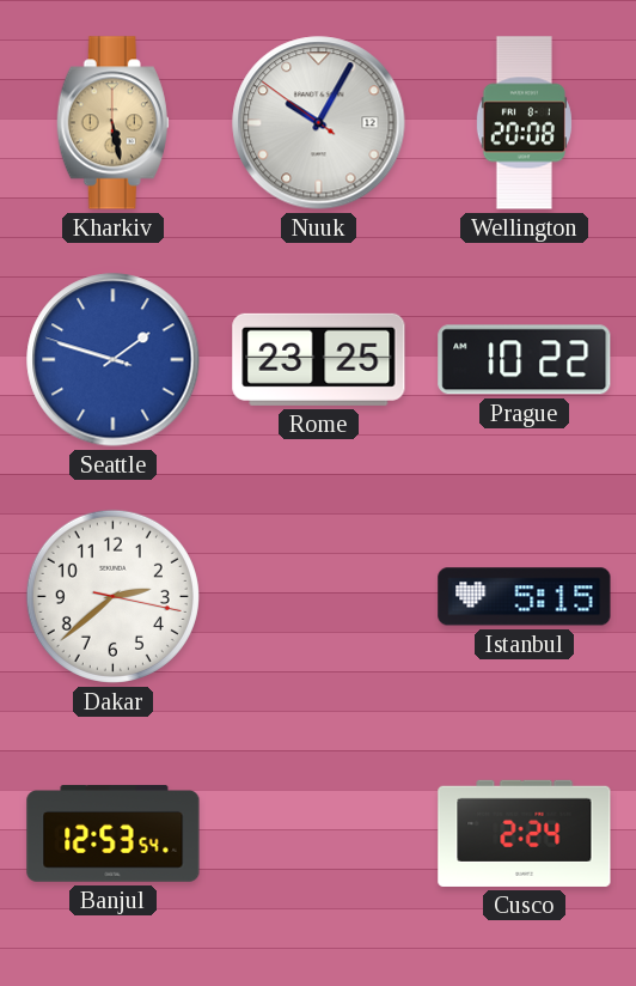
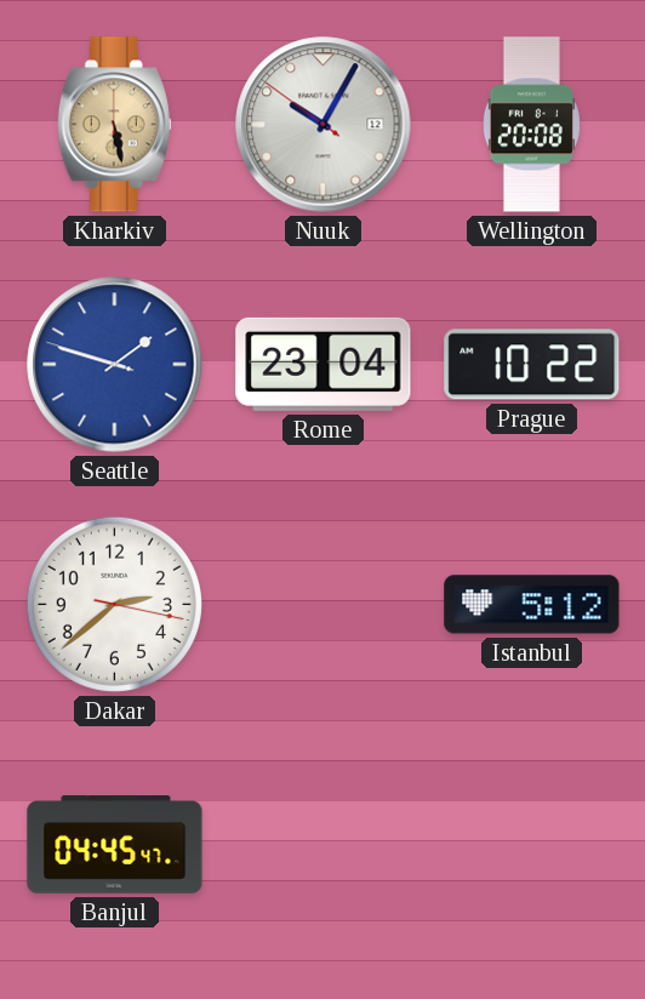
Rome: 23:25 -> 23:04
Istanbul: 5:15 -> 5:12
Banjul: 12:53 -> 04:45
Cusco: 2:24 -> none
